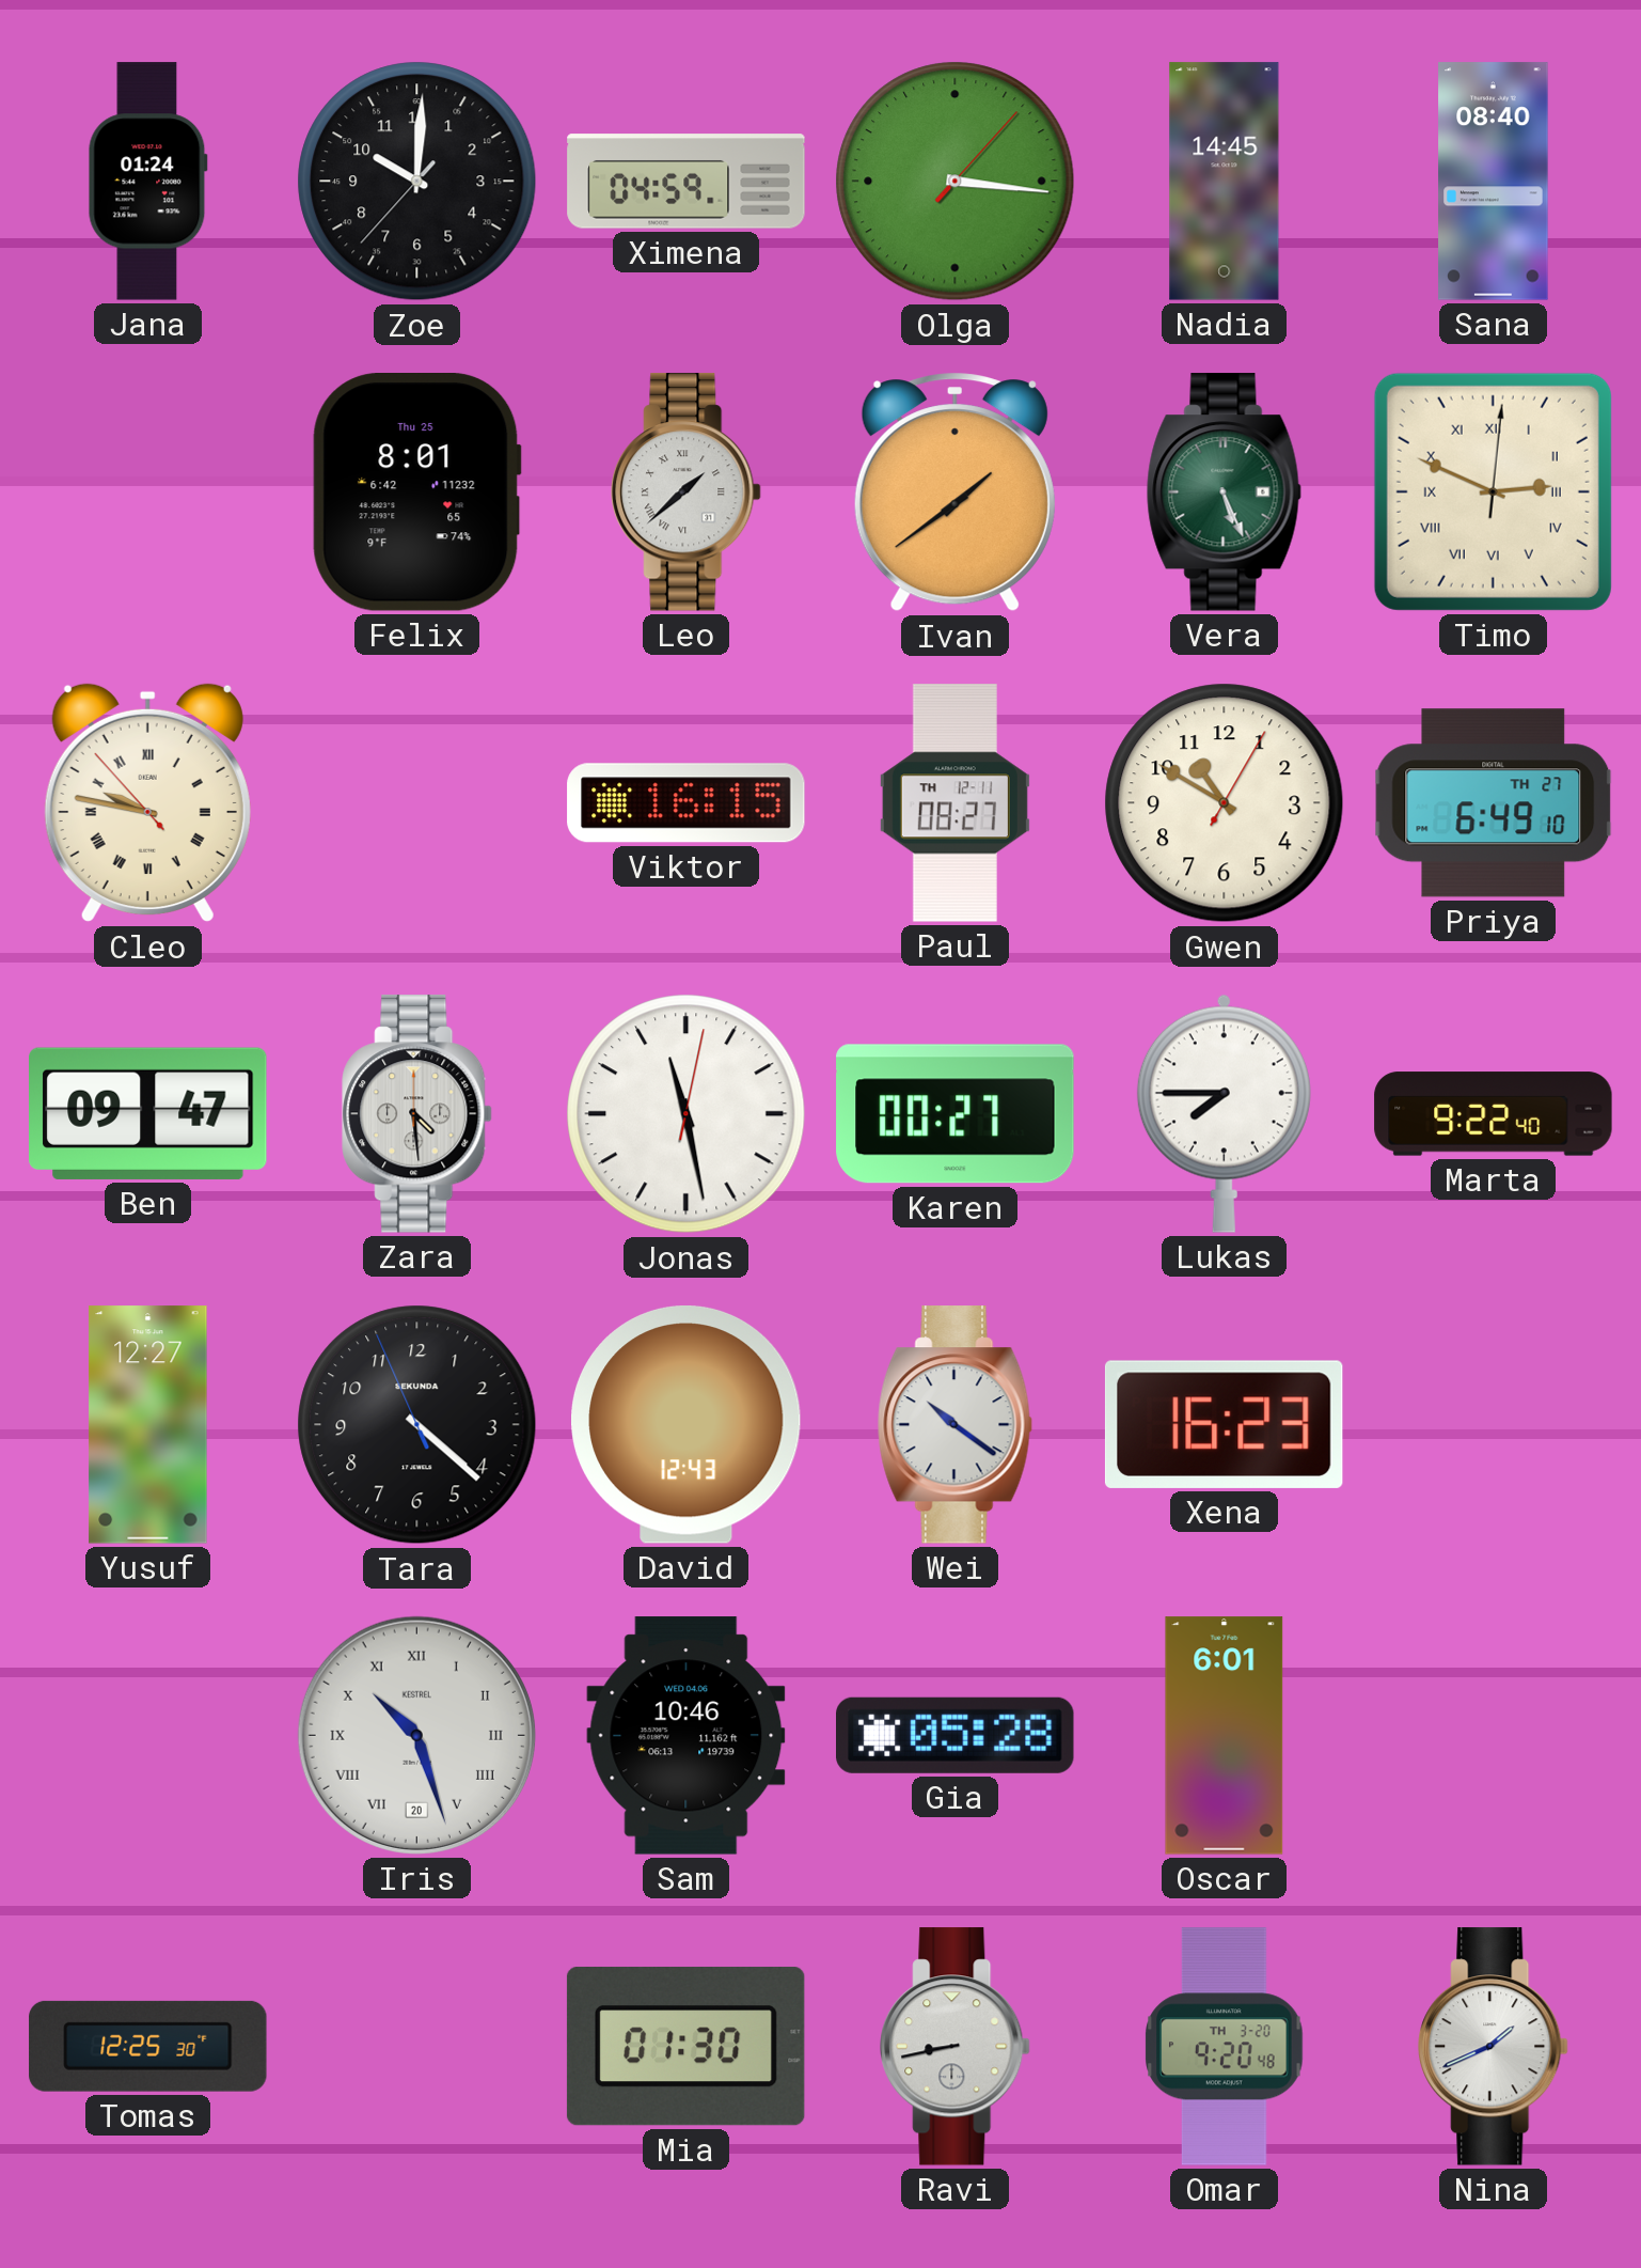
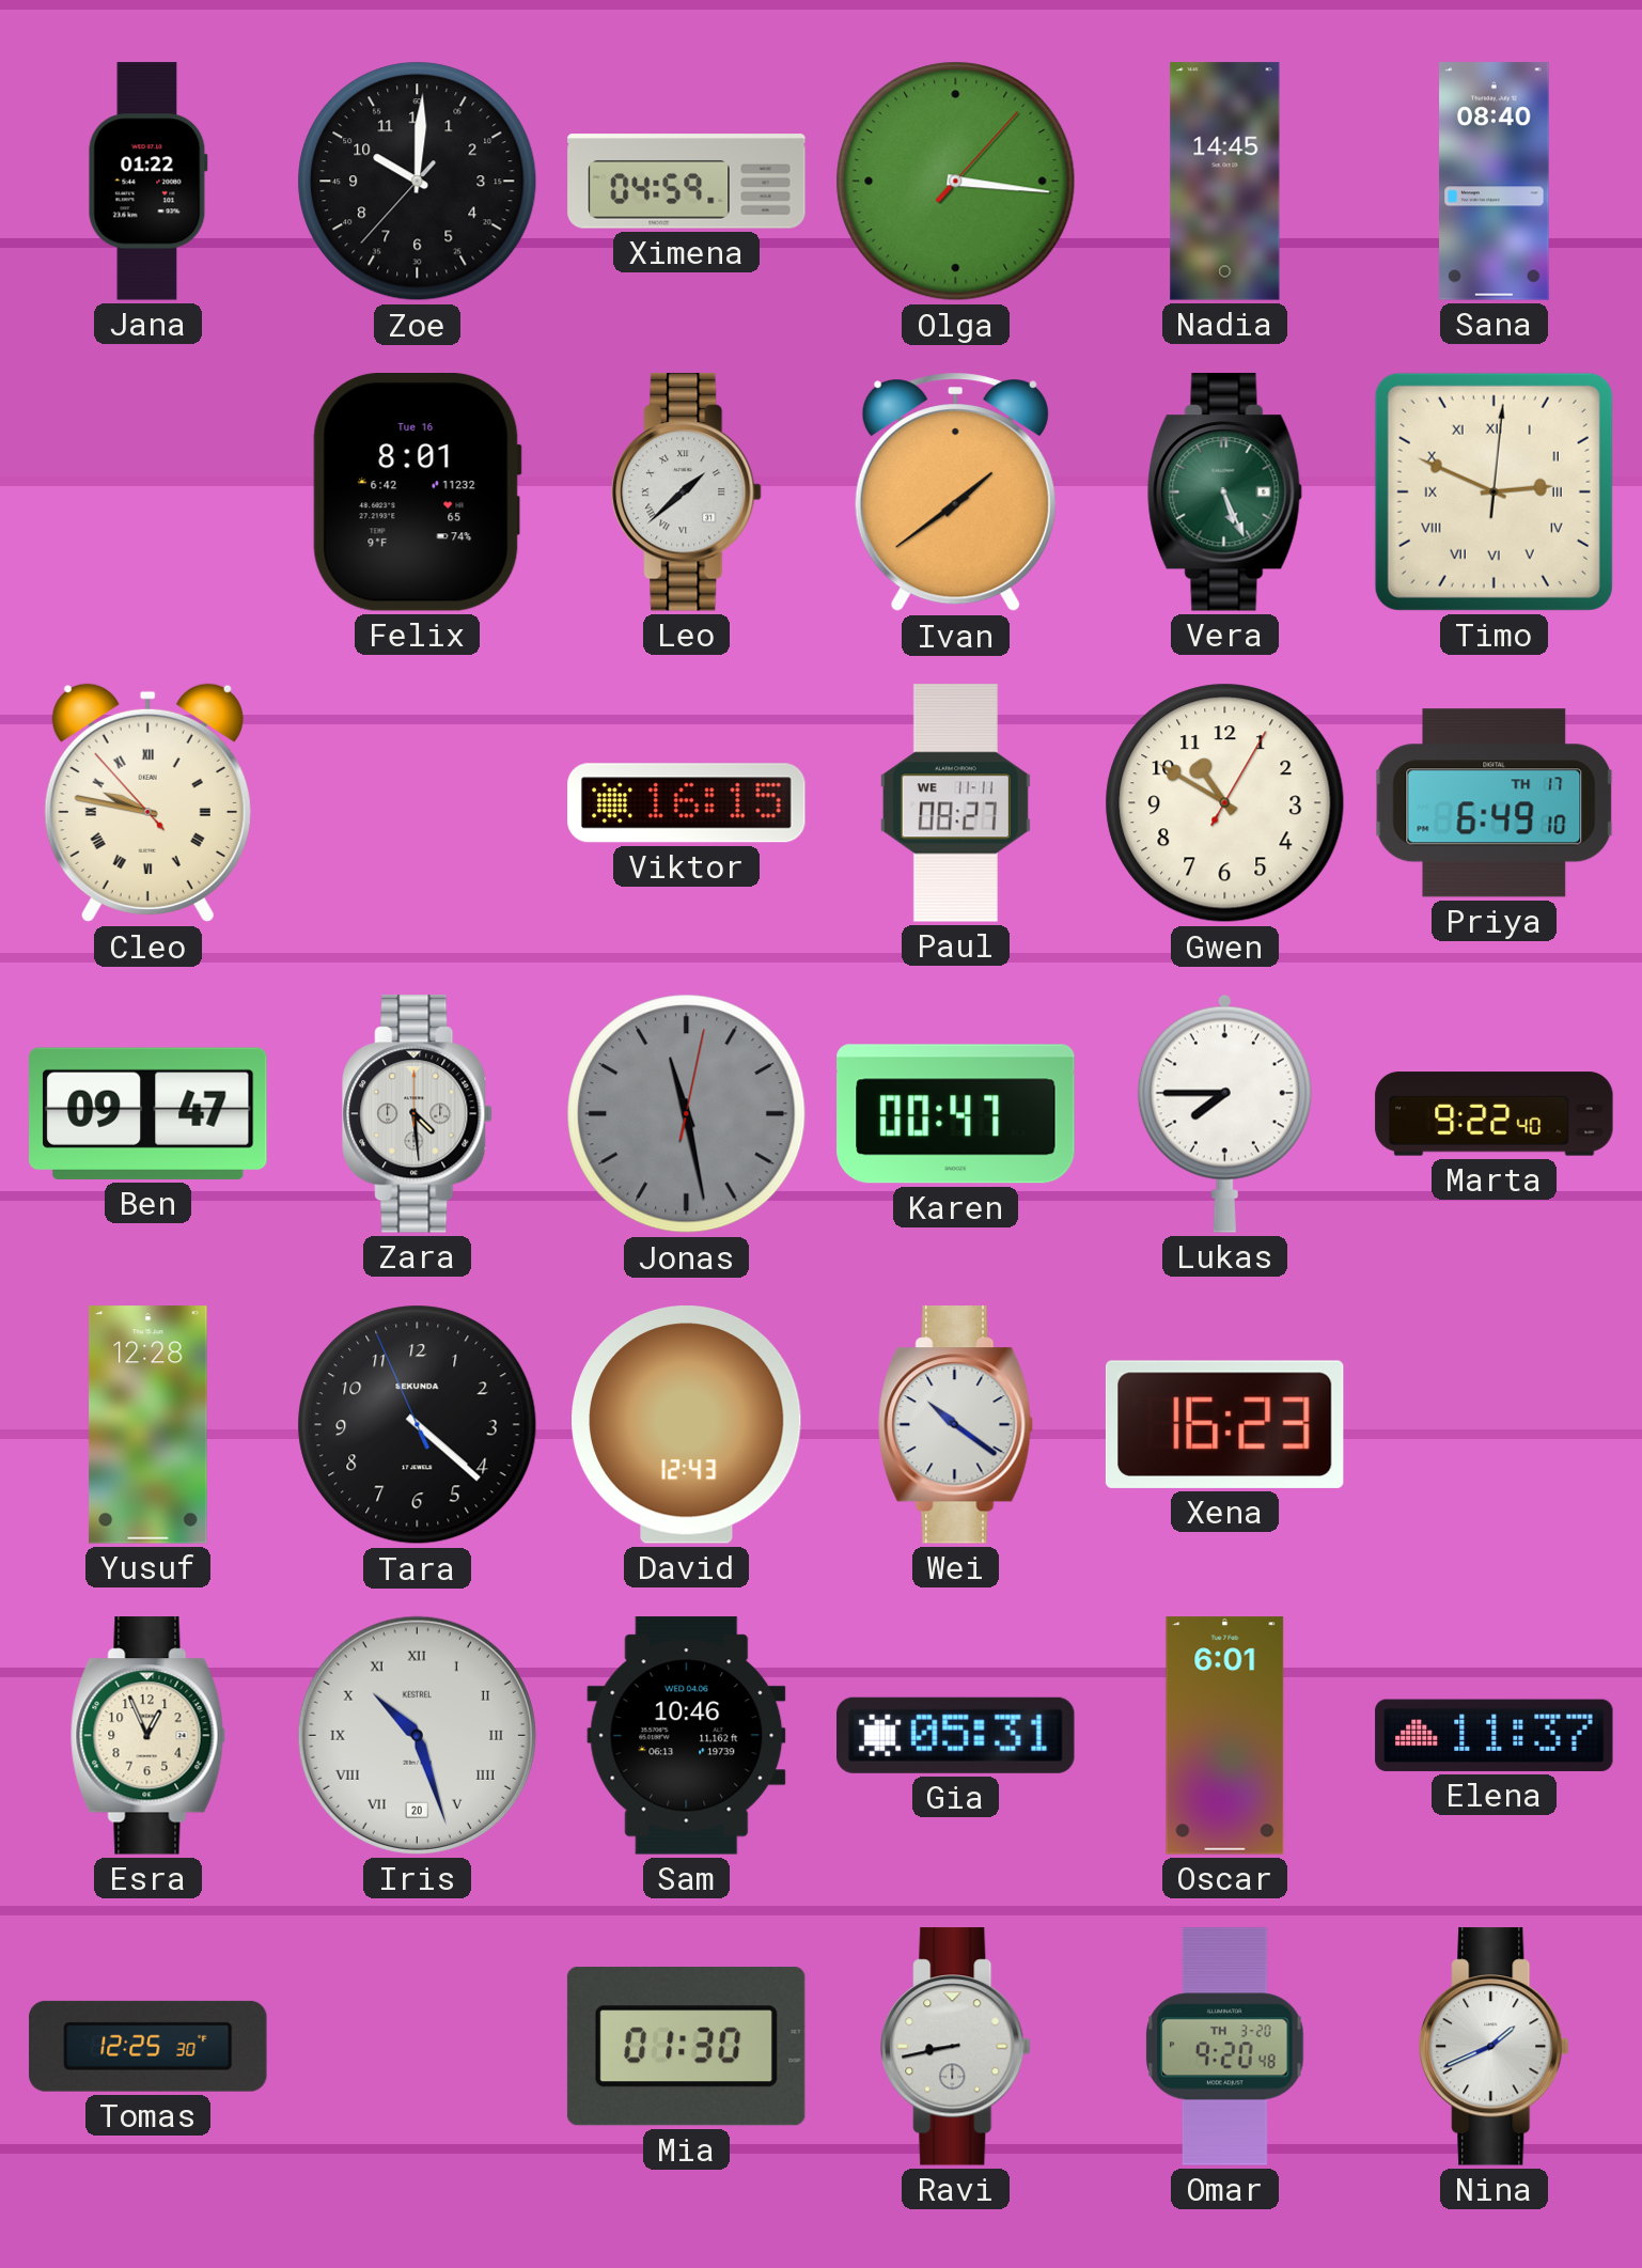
Jana: 01:24 -> 01:22
Felix date: Thu 25 -> Tue 16
Paul date: TH 12-11 -> WE 11-11
Priya date: TH 27 -> TH 17
Jonas dial: white -> grey
Karen: 00:27 -> 00:47
Yusuf: 12:27 -> 12:28
Esra: none -> 12:56
Gia: 05:28 -> 05:31
Elena: none -> 11:37
